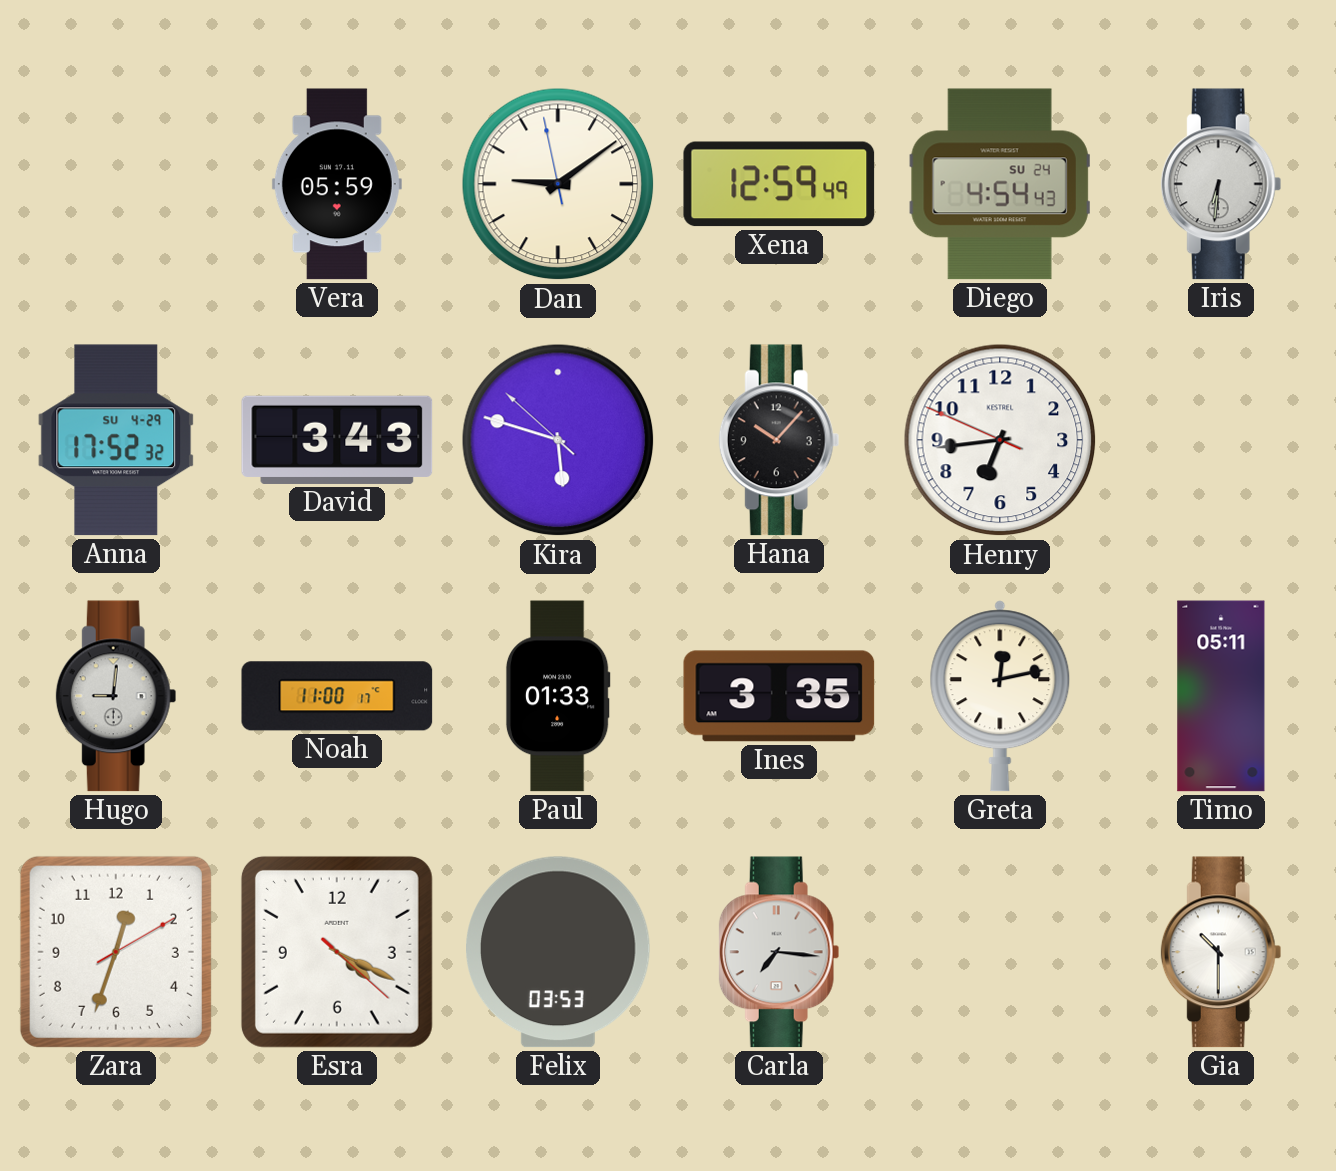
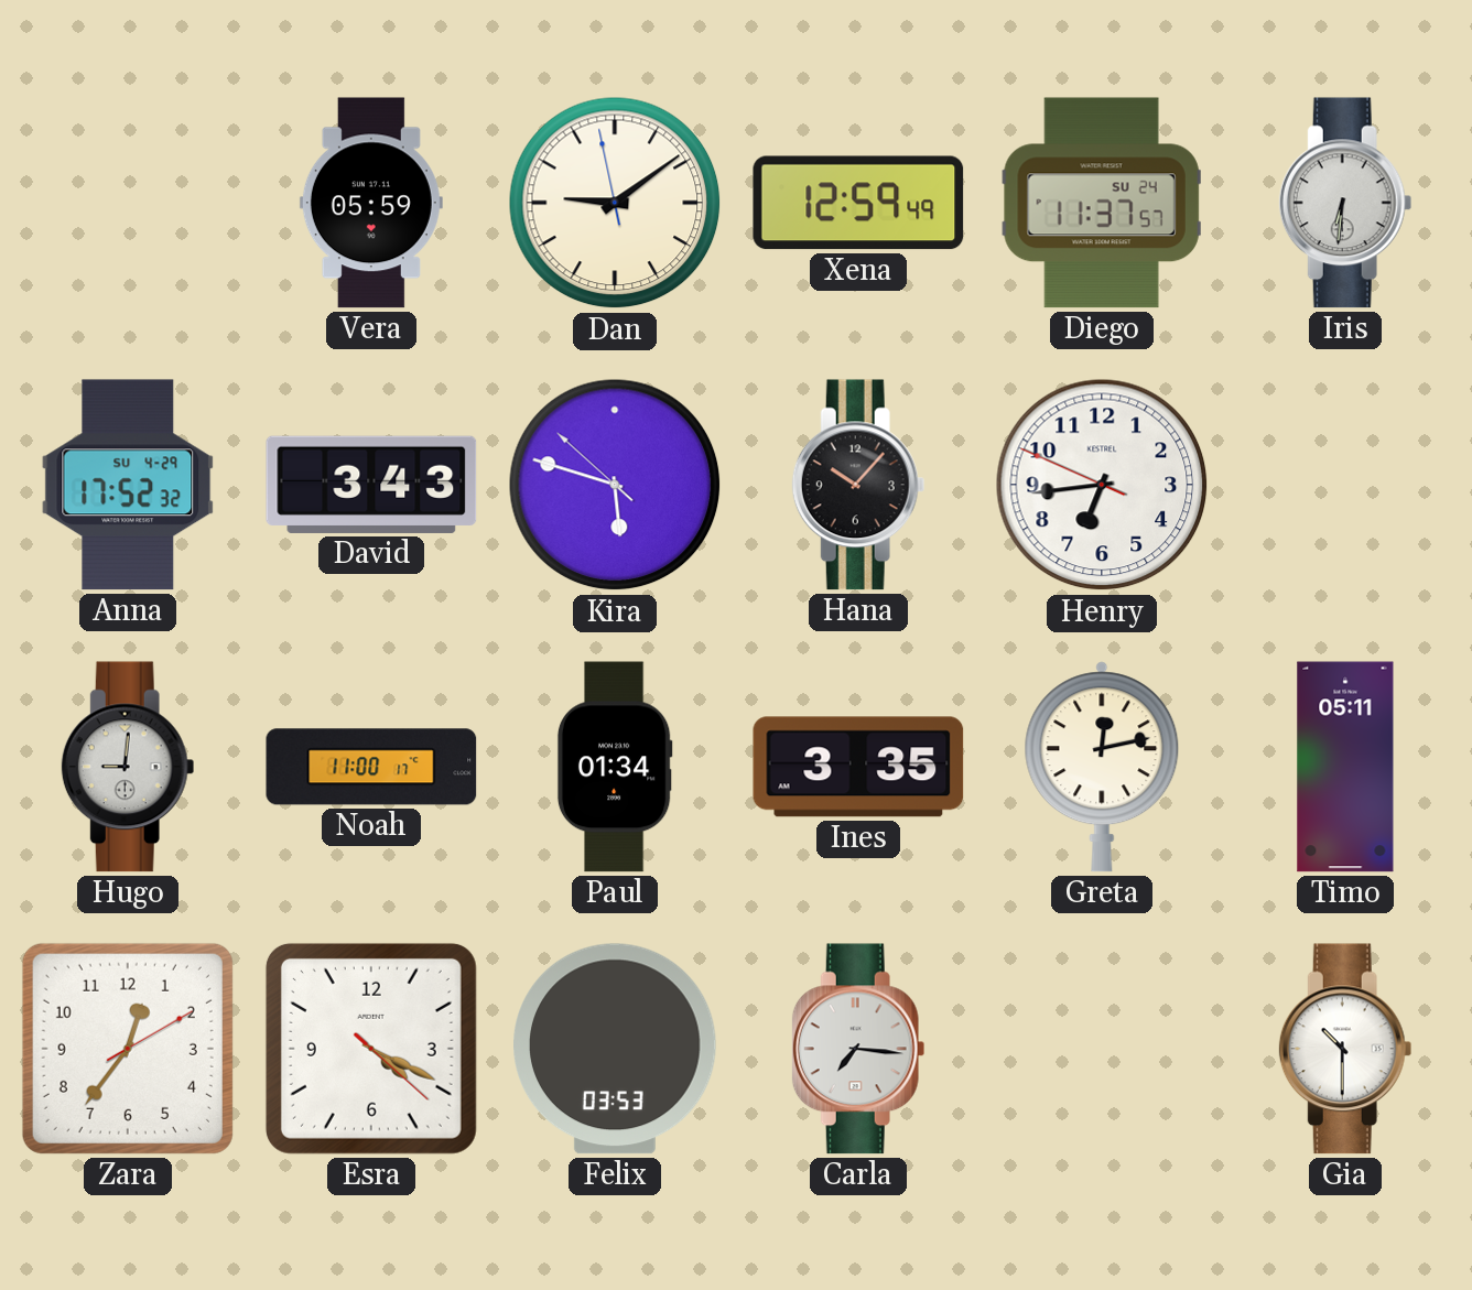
Diego: 4:54 -> 11:37
Paul: 01:33 -> 01:34
Zara: 12:33 -> 12:36
